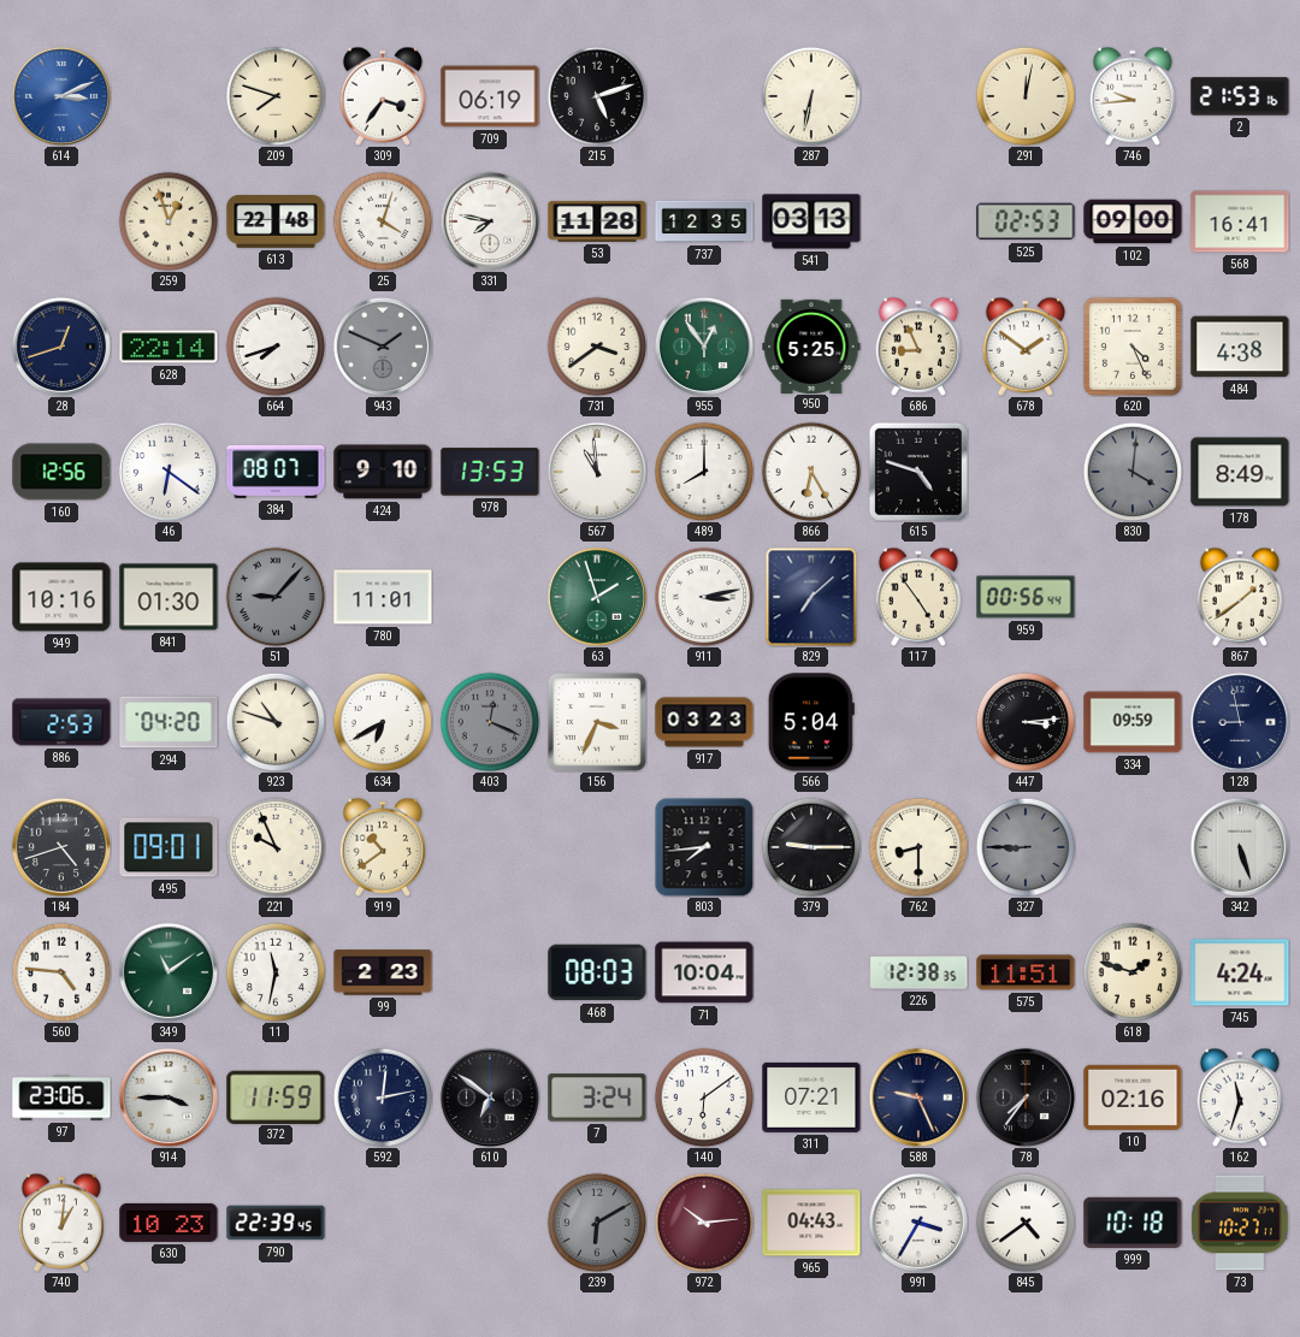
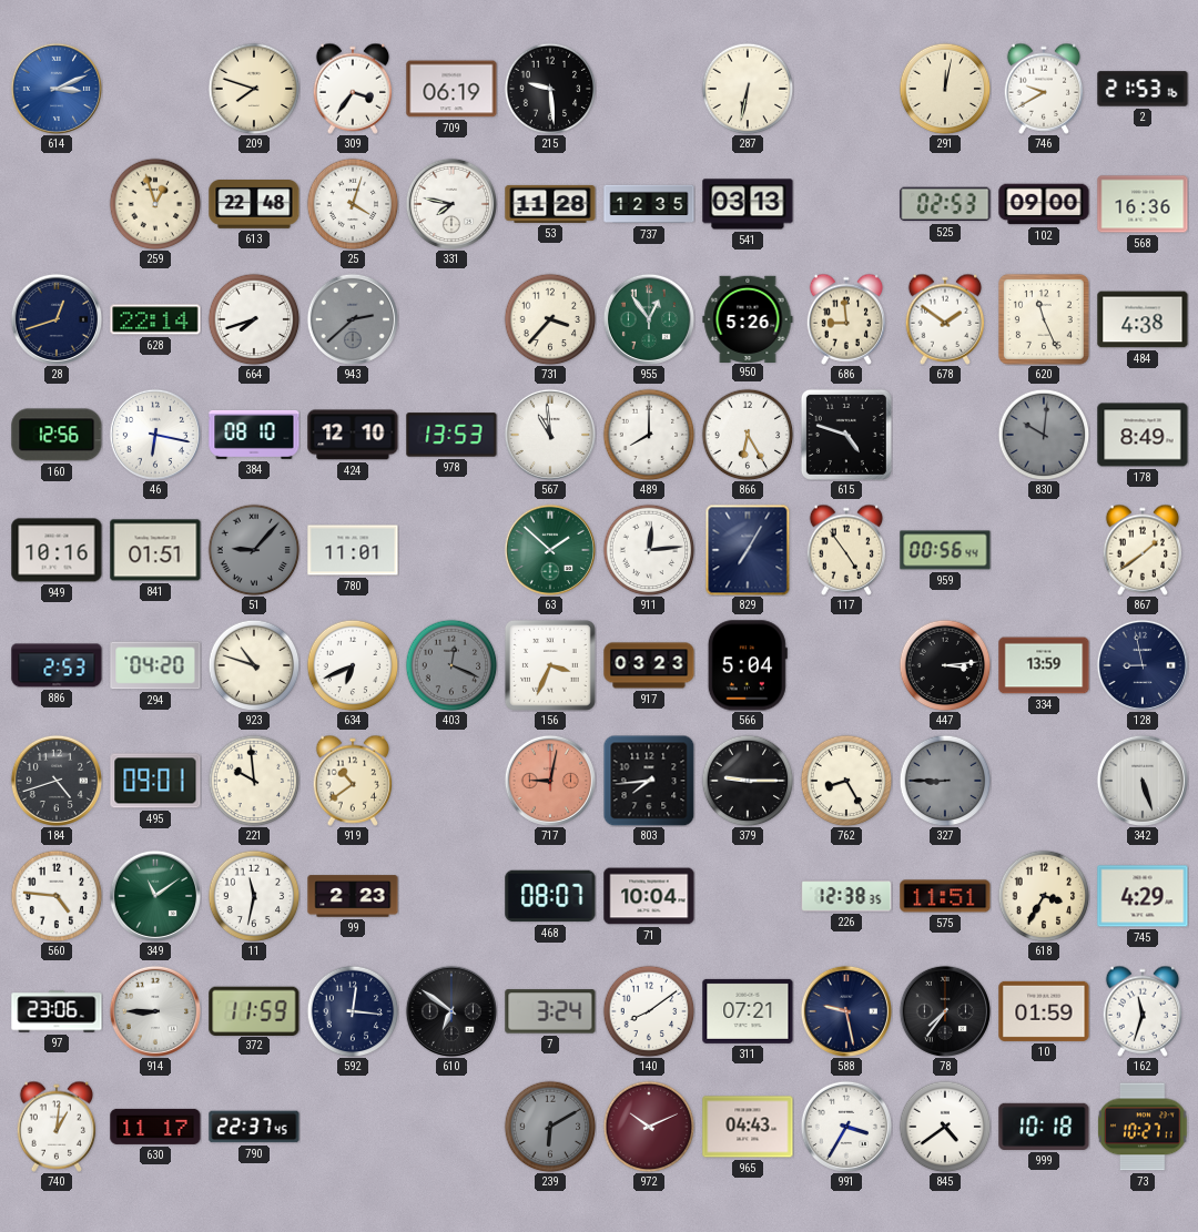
215: 5:12 -> 9:29
746: 9:44 -> 9:40
568: 16:41 -> 16:36
943: 1:49 -> 2:38
731: 3:39 -> 3:37
950: 5:25 -> 5:26
686: 8:56 -> 8:59
620: 4:26 -> 11:26
46: 6:21 -> 6:17
384: 08:07 -> 08:10
424: 9:10 -> 12:10
830: 4:01 -> 10:01
841: 01:30 -> 01:51
63: 1:57 -> 1:52
911: 3:13 -> 12:14
829: 7:08 -> 7:05
634: 6:40 -> 6:41
334: 09:59 -> 13:59
221: 9:56 -> 9:59
717: none -> 9:02
762: 8:30 -> 8:25
468: 08:03 -> 08:07
618: 1:48 -> 3:35
745: 4:24 -> 4:29
914: 3:45 -> 8:45
592: 12:13 -> 12:16
140: 6:09 -> 8:09
588: 9:26 -> 9:28
10: 02:16 -> 01:59
630: 10:23 -> 11:17
790: 22:39 -> 22:37
972: 10:14 -> 10:11
